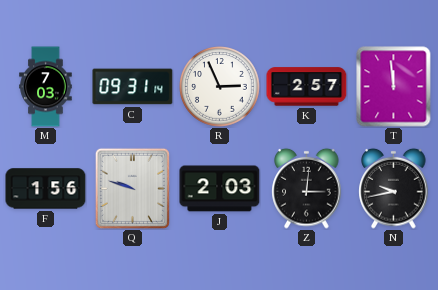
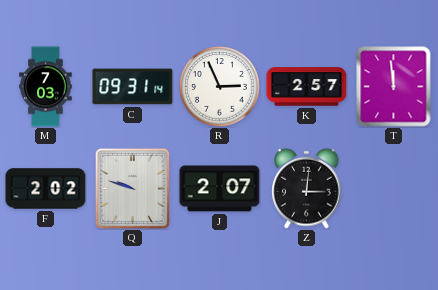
F: 1:56 -> 2:02
J: 2:03 -> 2:07
N: 9:43 -> none
